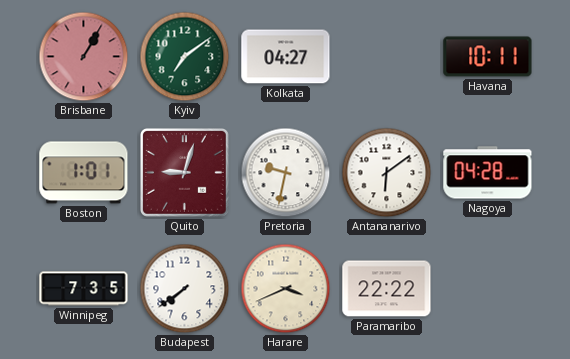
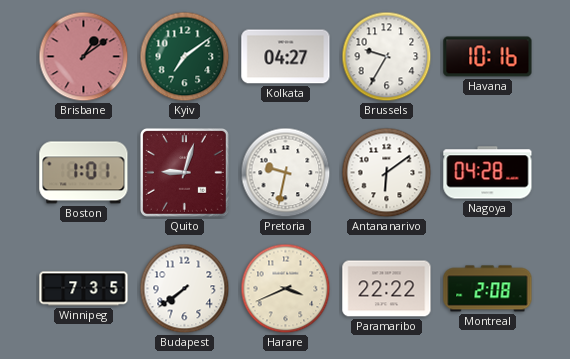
Brisbane: 1:05 -> 1:09
Brussels: none -> 9:35
Havana: 10:11 -> 10:16
Montreal: none -> 2:08
